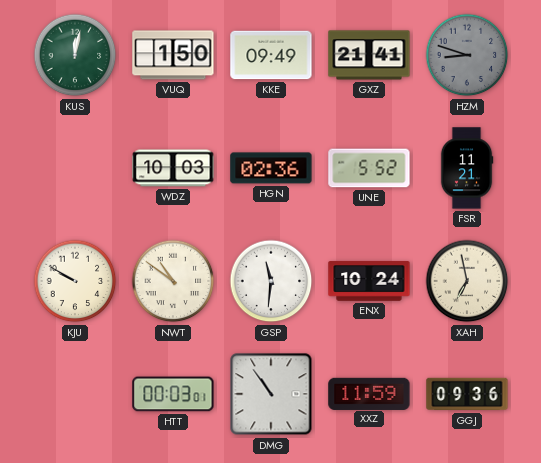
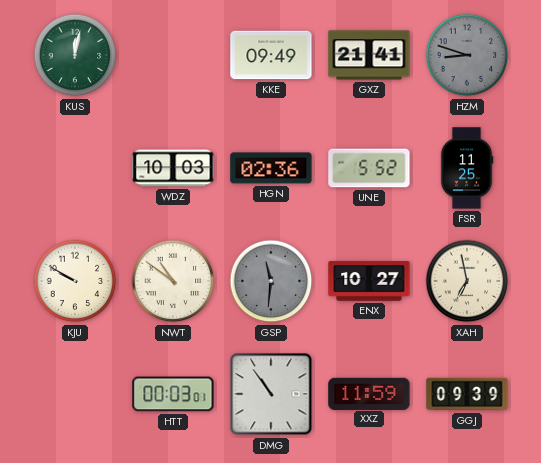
VUQ: 1:50 -> none
FSR: 11:21 -> 11:25
GSP dial: white -> grey
ENX: 10:24 -> 10:27
GGJ: 09:36 -> 09:39
